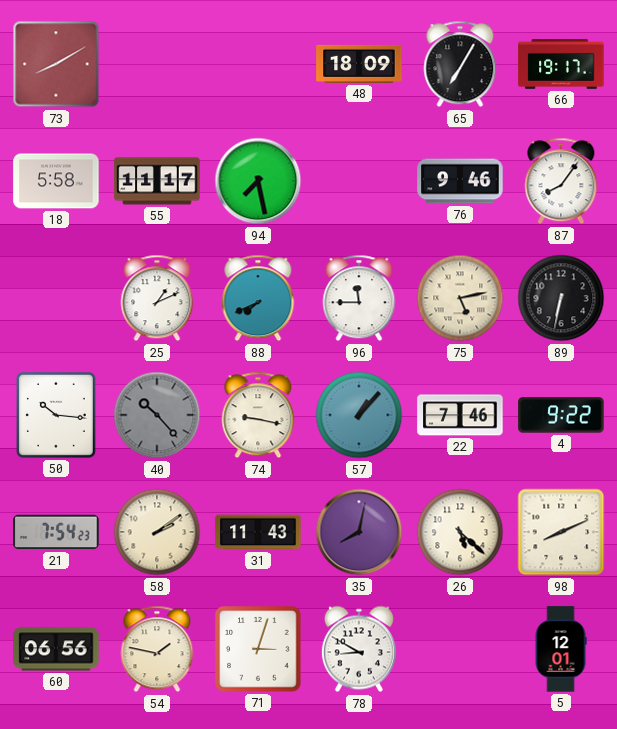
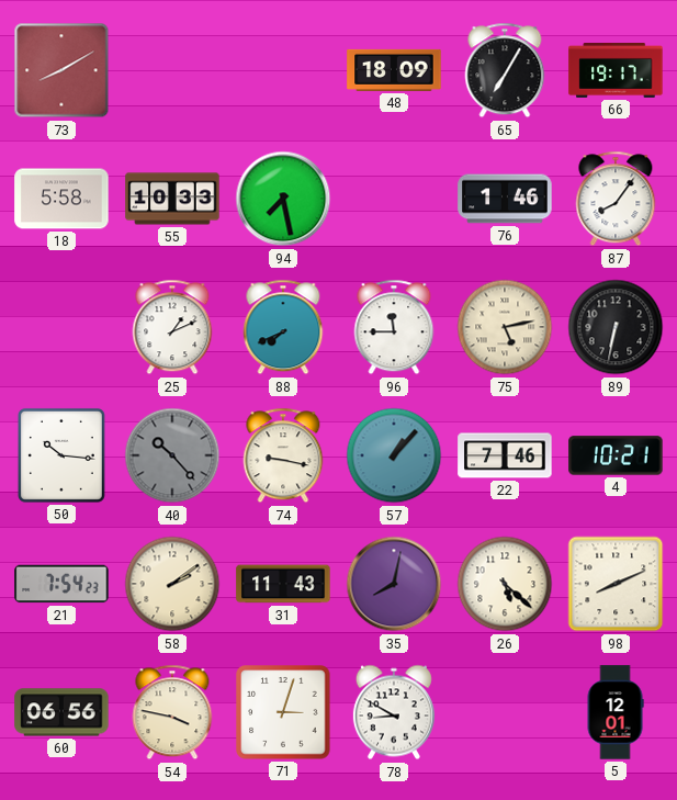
55: 11:17 -> 10:33
76: 9:46 -> 1:46
4: 9:22 -> 10:21
54: 1:47 -> 3:47
